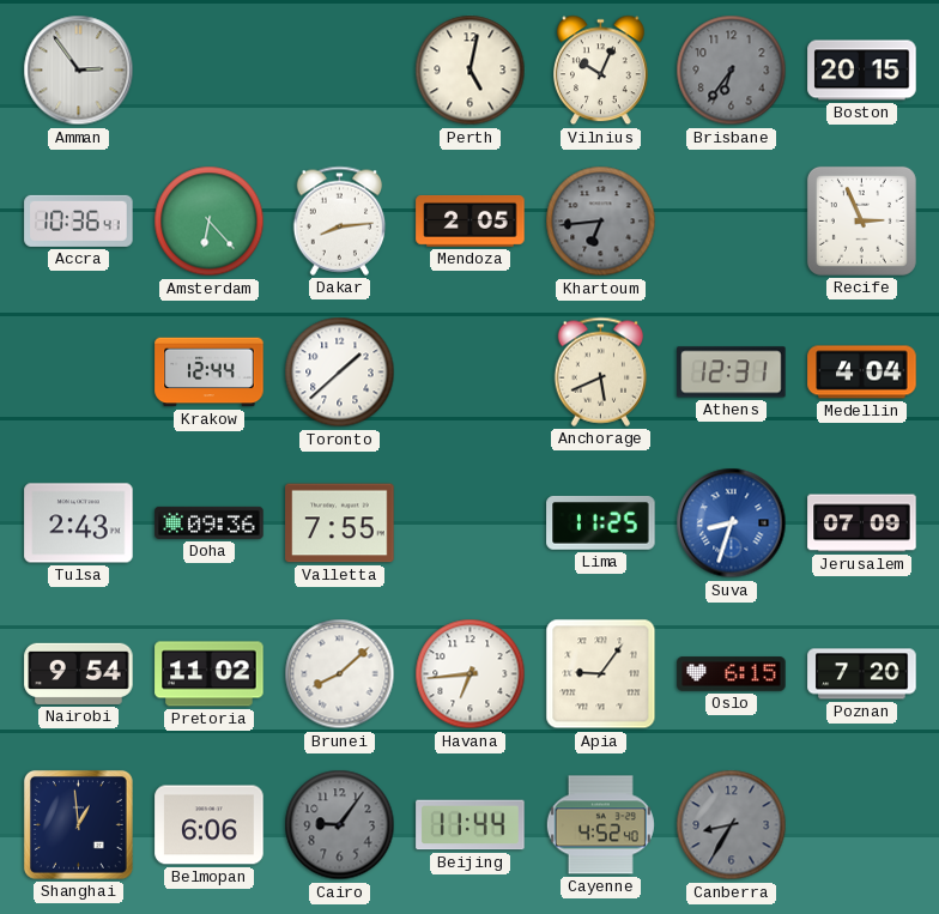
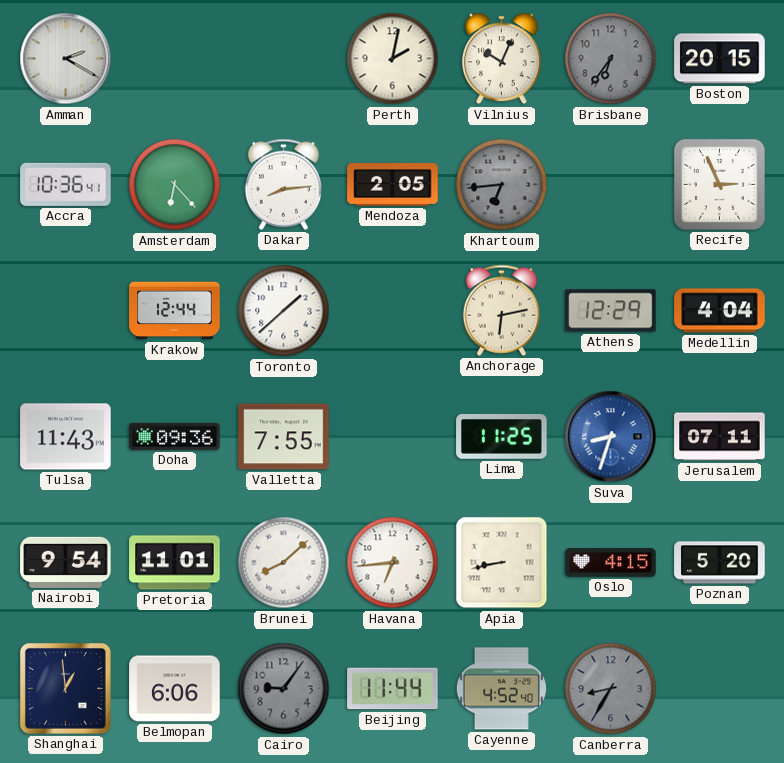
Amman: 2:54 -> 2:20
Perth: 5:02 -> 2:02
Anchorage: 5:41 -> 6:13
Athens: 12:31 -> 12:29
Tulsa: 2:43 -> 11:43
Jerusalem: 07:09 -> 07:11
Pretoria: 11:02 -> 11:01
Apia: 9:06 -> 8:43
Oslo: 6:15 -> 4:15
Poznan: 7:20 -> 5:20
